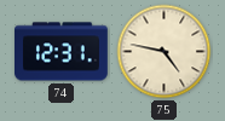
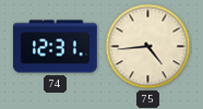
75: 4:47 -> 4:44
